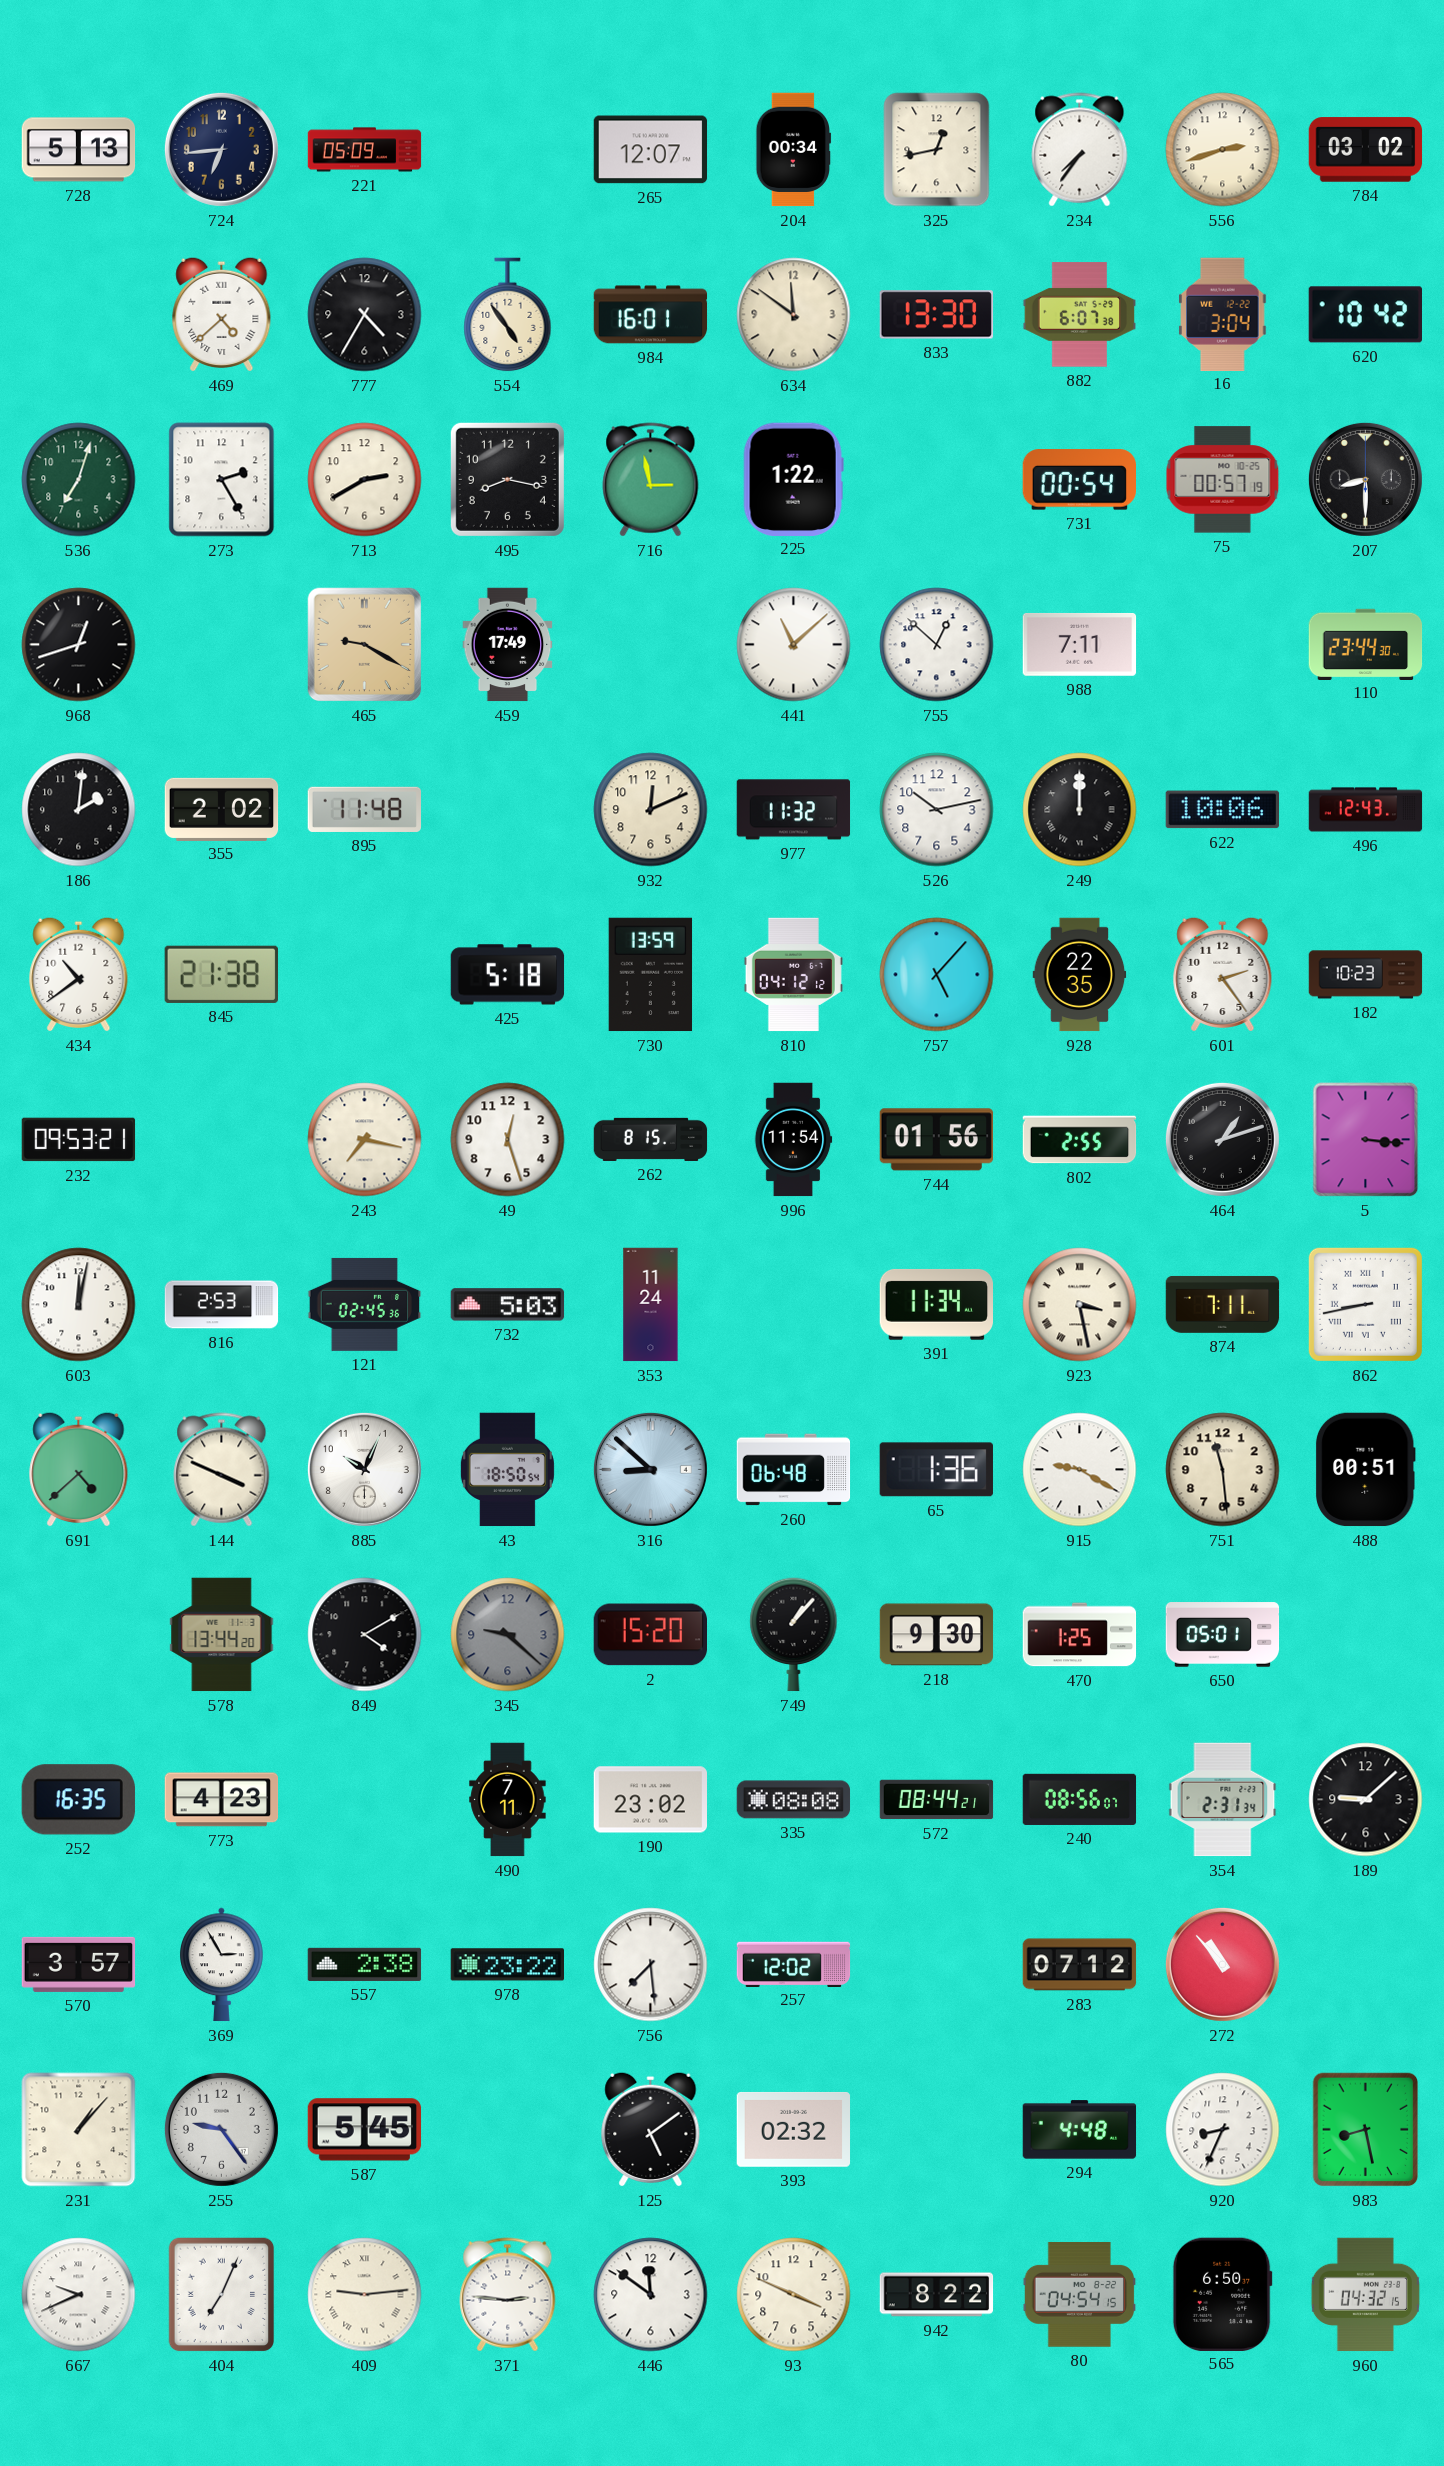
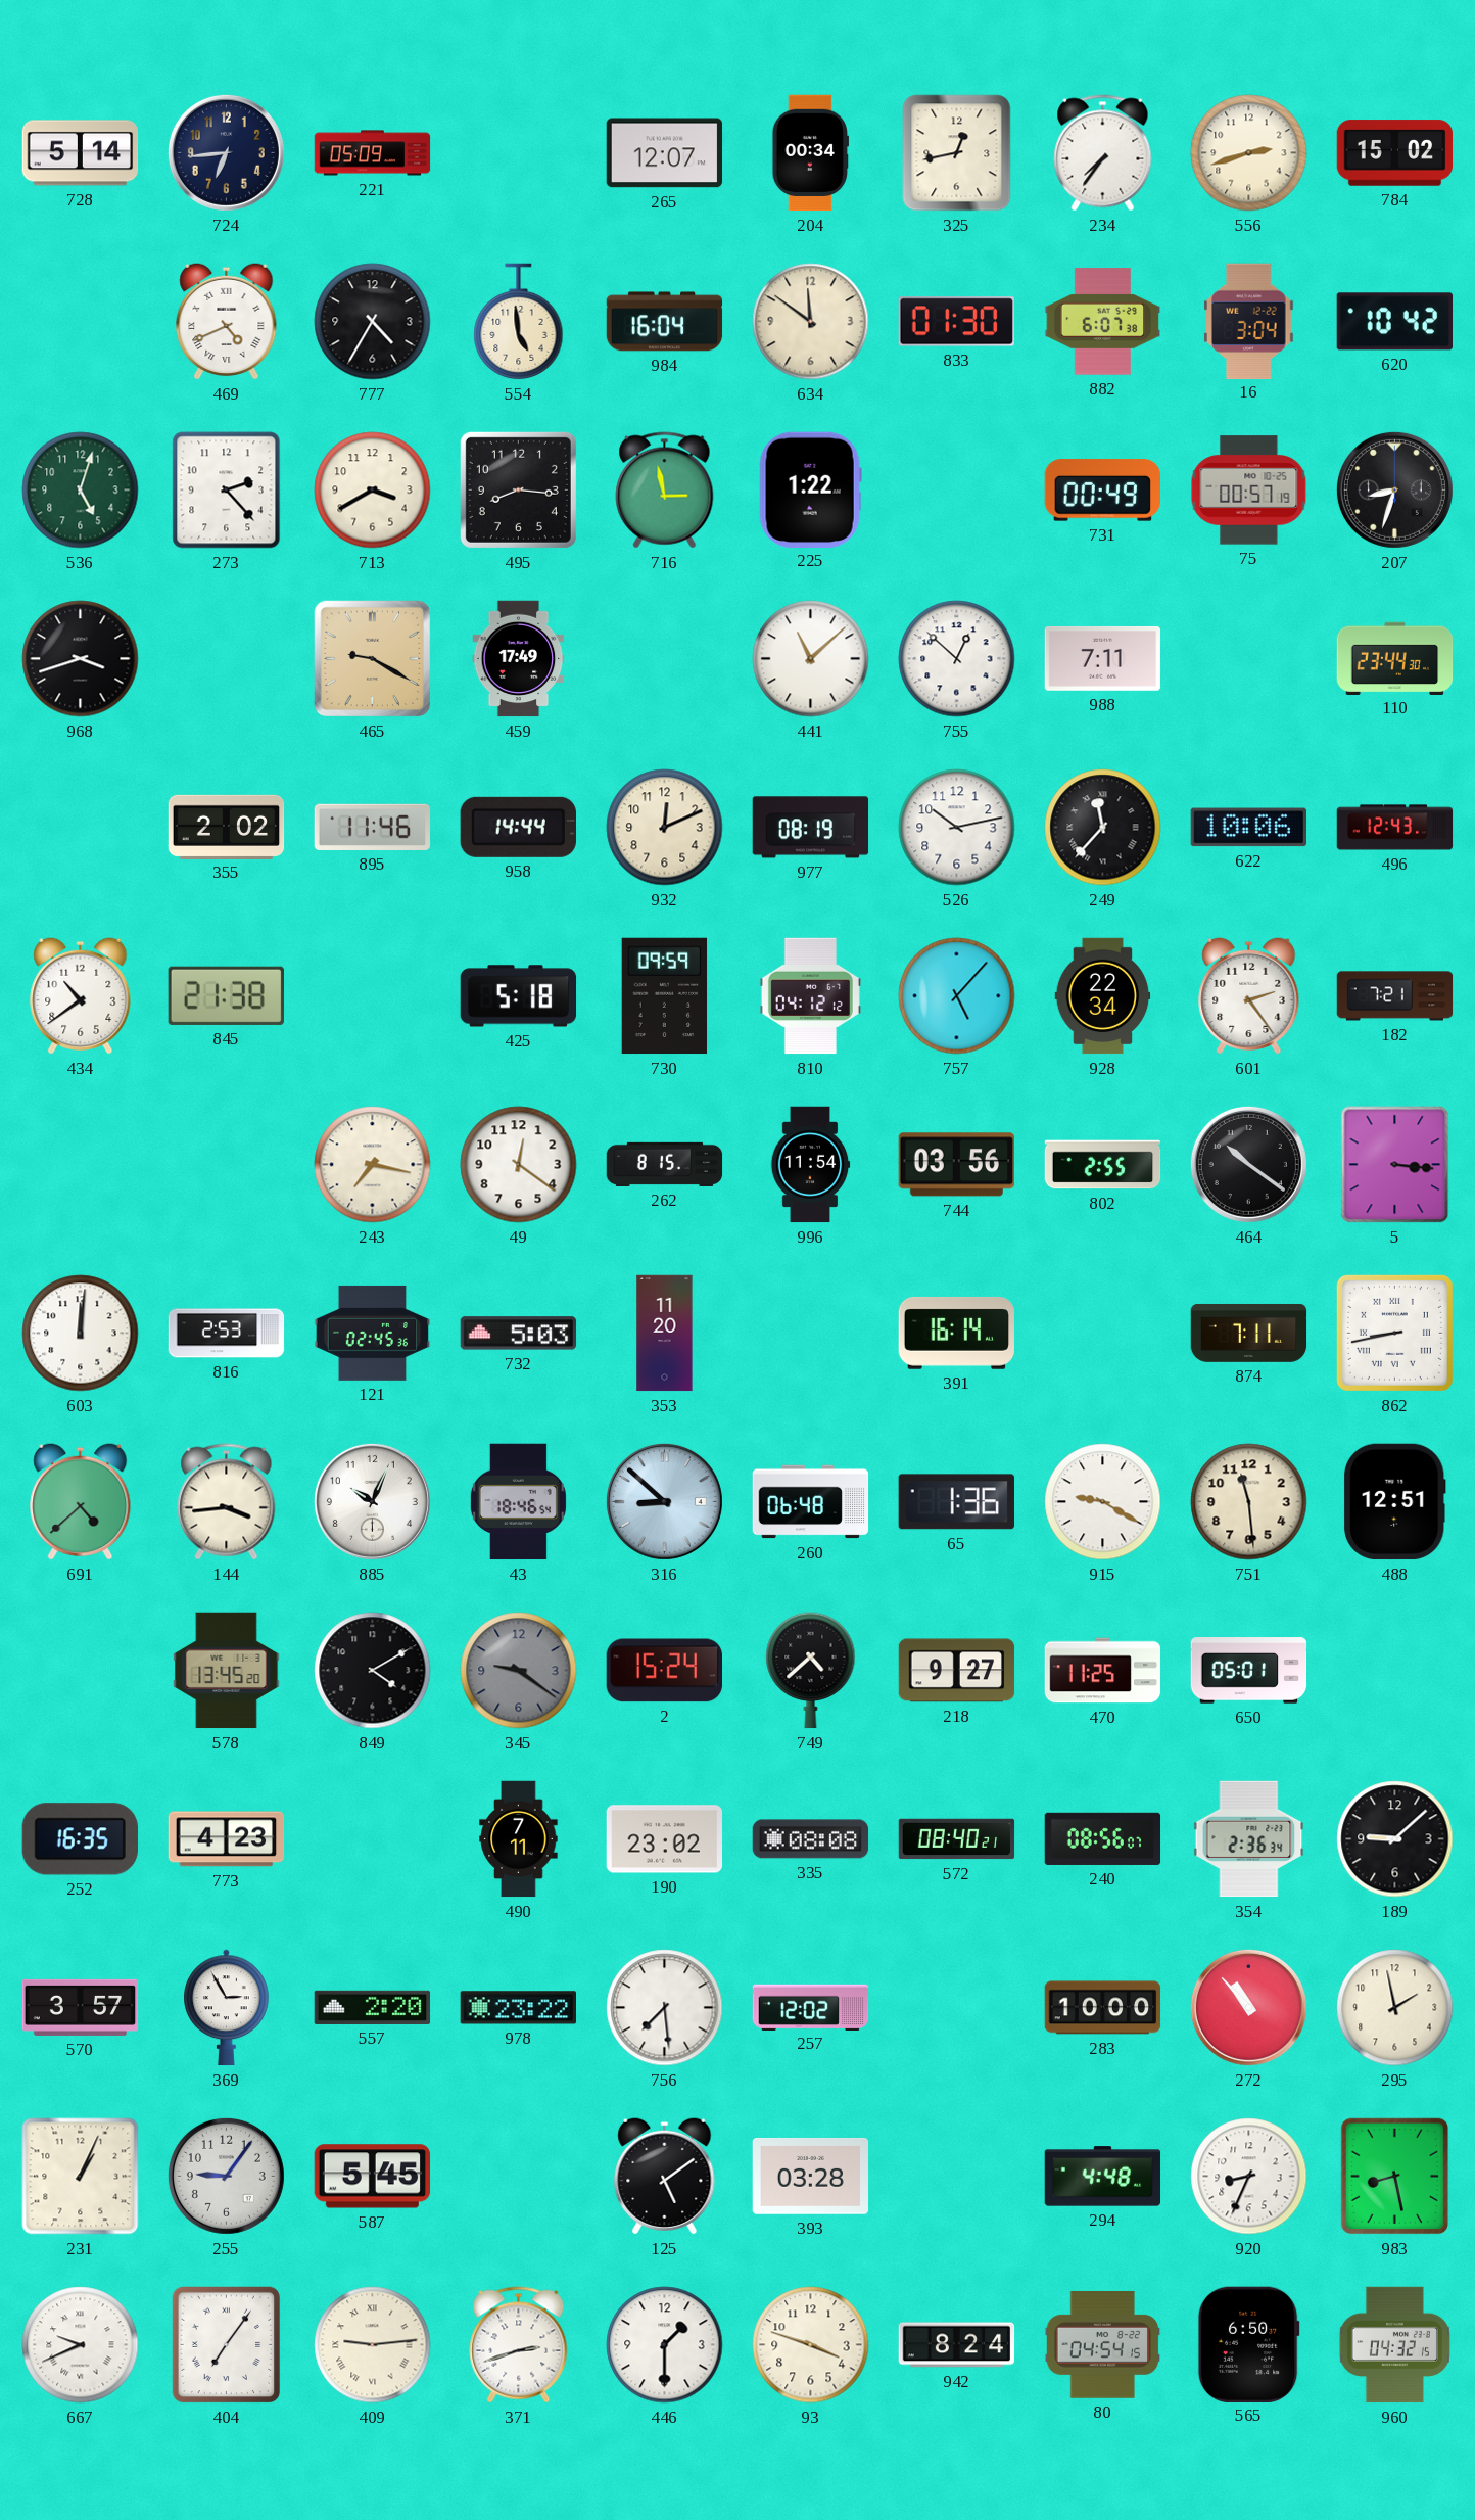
728: 5:13 -> 5:14
784: 03:02 -> 15:02
469: 4:38 -> 4:41
554: 4:54 -> 4:59
984: 16:01 -> 16:04
833: 13:30 -> 01:30
536: 7:03 -> 5:03
273: 2:25 -> 2:23
713: 2:40 -> 3:40
495: 8:17 -> 8:16
731: 00:54 -> 00:49
207: 8:30 -> 8:33
968: 12:42 -> 3:42
186: 2:01 -> none
895: 11:48 -> 11:46
958: none -> 14:44
977: 11:32 -> 08:19
249: 12:00 -> 11:37
730: 13:59 -> 09:59
928: 22:35 -> 22:34
182: 10:23 -> 7:21
232: 09:53 -> none
49: 12:27 -> 12:21
744: 01:56 -> 03:56
464: 1:12 -> 10:21
603: 12:02 -> 12:01
353: 11:24 -> 11:20
391: 11:34 -> 16:14
923: 3:28 -> none
144: 3:49 -> 3:44
43: 18:50 -> 18:46
488: 00:51 -> 12:51
578: 13:44 -> 13:45
345: 9:22 -> 9:21
2: 15:20 -> 15:24
749: 1:07 -> 4:38
218: 9:30 -> 9:27
470: 1:25 -> 11:25
572: 08:44 -> 08:40
354: 2:31 -> 2:36
557: 2:38 -> 2:20
283: 07:12 -> 10:00
295: none -> 1:58
231: 1:07 -> 1:04
255: 9:24 -> 9:06
393: 02:32 -> 03:28
404: 7:04 -> 7:06
371: 2:46 -> 2:42
446: 11:51 -> 1:30
93: 3:49 -> 3:48
942: 8:22 -> 8:24
